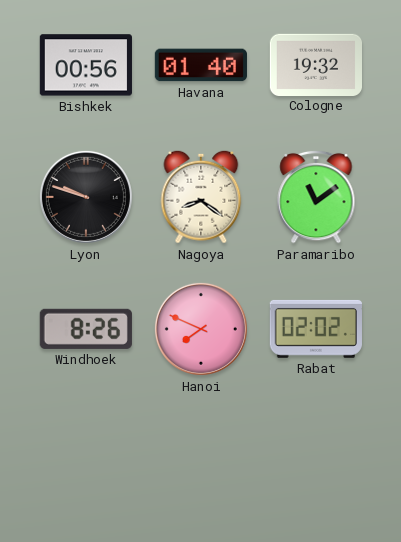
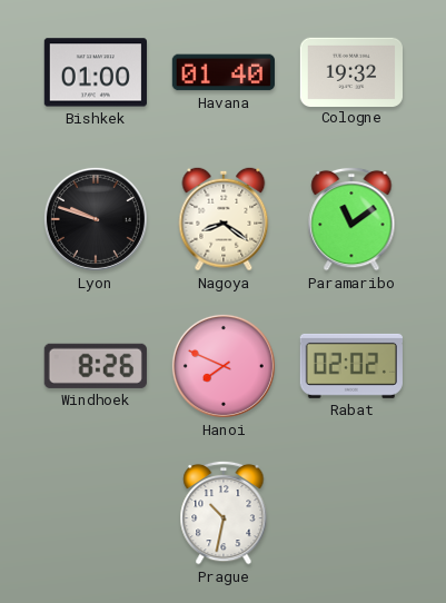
Bishkek: 00:56 -> 01:00
Prague: none -> 10:32
